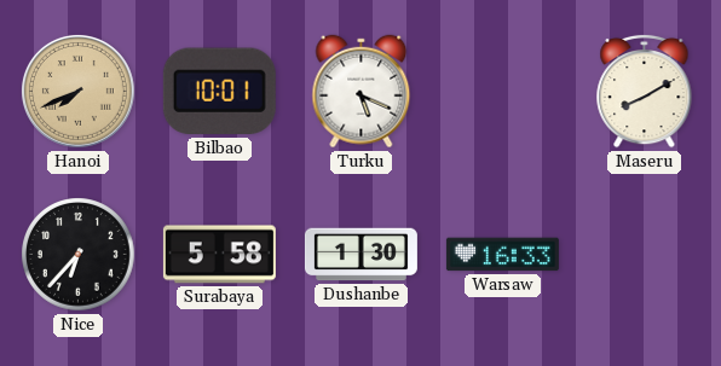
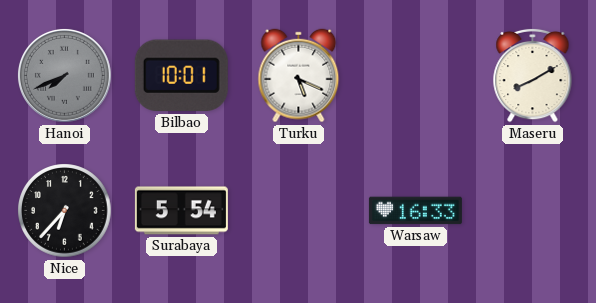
Hanoi dial: champagne -> grey
Surabaya: 5:58 -> 5:54
Dushanbe: 1:30 -> none
